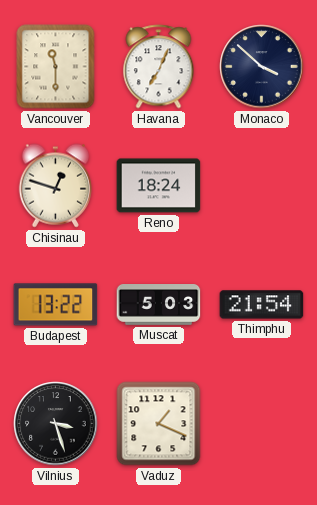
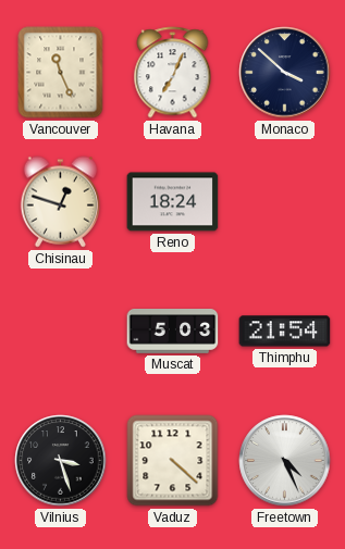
Vancouver: 11:30 -> 11:26
Budapest: 13:22 -> none
Vaduz: 1:19 -> 4:22
Freetown: none -> 4:26
